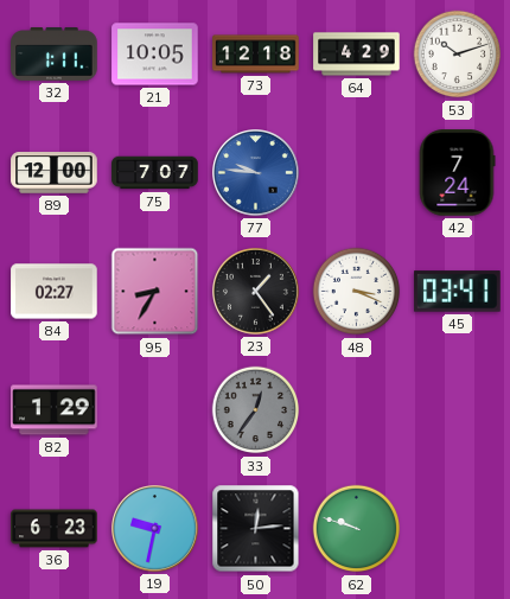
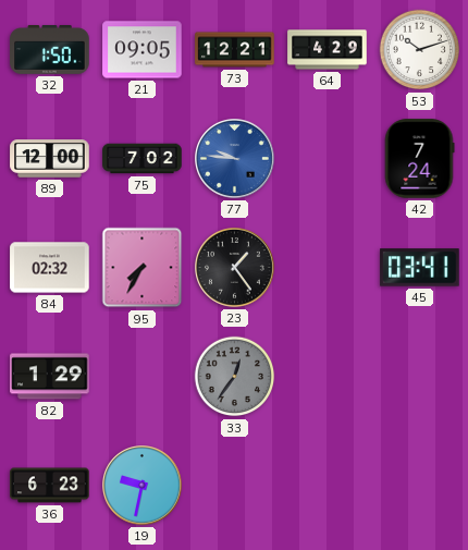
32: 1:11 -> 1:50
21: 10:05 -> 09:05
73: 12:18 -> 12:21
75: 7:07 -> 7:02
84: 02:27 -> 02:32
95: 8:35 -> 7:35
48: 3:19 -> none
50: 12:14 -> none
62: 9:48 -> none
